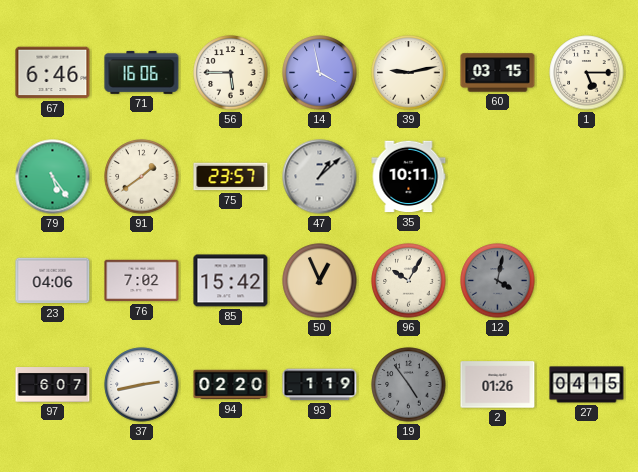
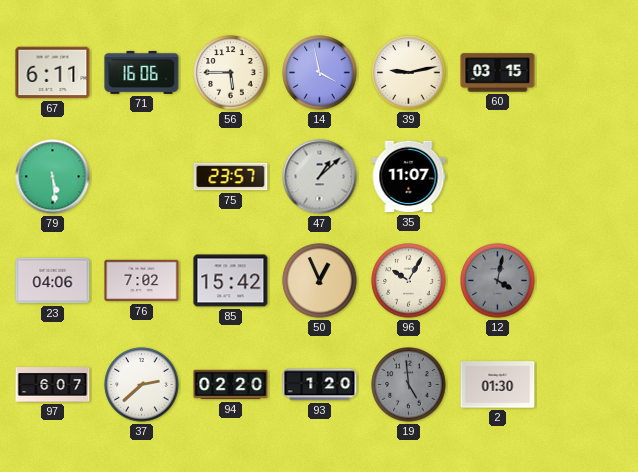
67: 6:46 -> 6:11
1: 5:15 -> none
79: 5:24 -> 5:29
91: 1:39 -> none
35: 10:11 -> 11:07
37: 2:43 -> 2:38
93: 1:19 -> 1:20
19: 4:54 -> 4:59
2: 01:26 -> 01:30
27: 04:15 -> none
